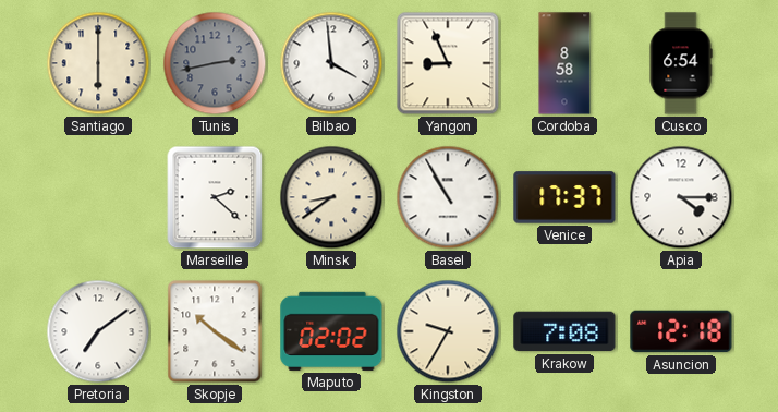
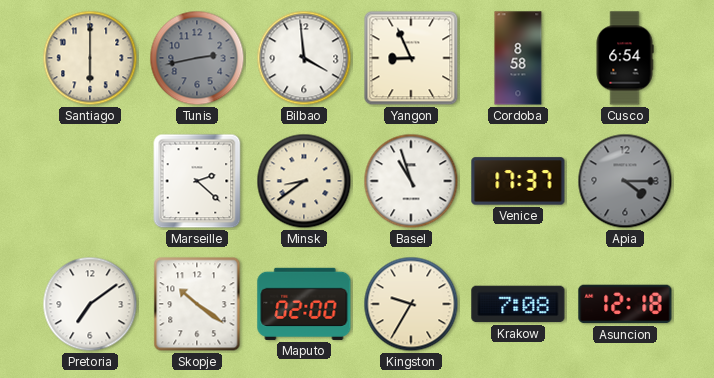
Basel: 10:55 -> 10:57
Apia dial: white -> grey
Maputo: 02:02 -> 02:00
